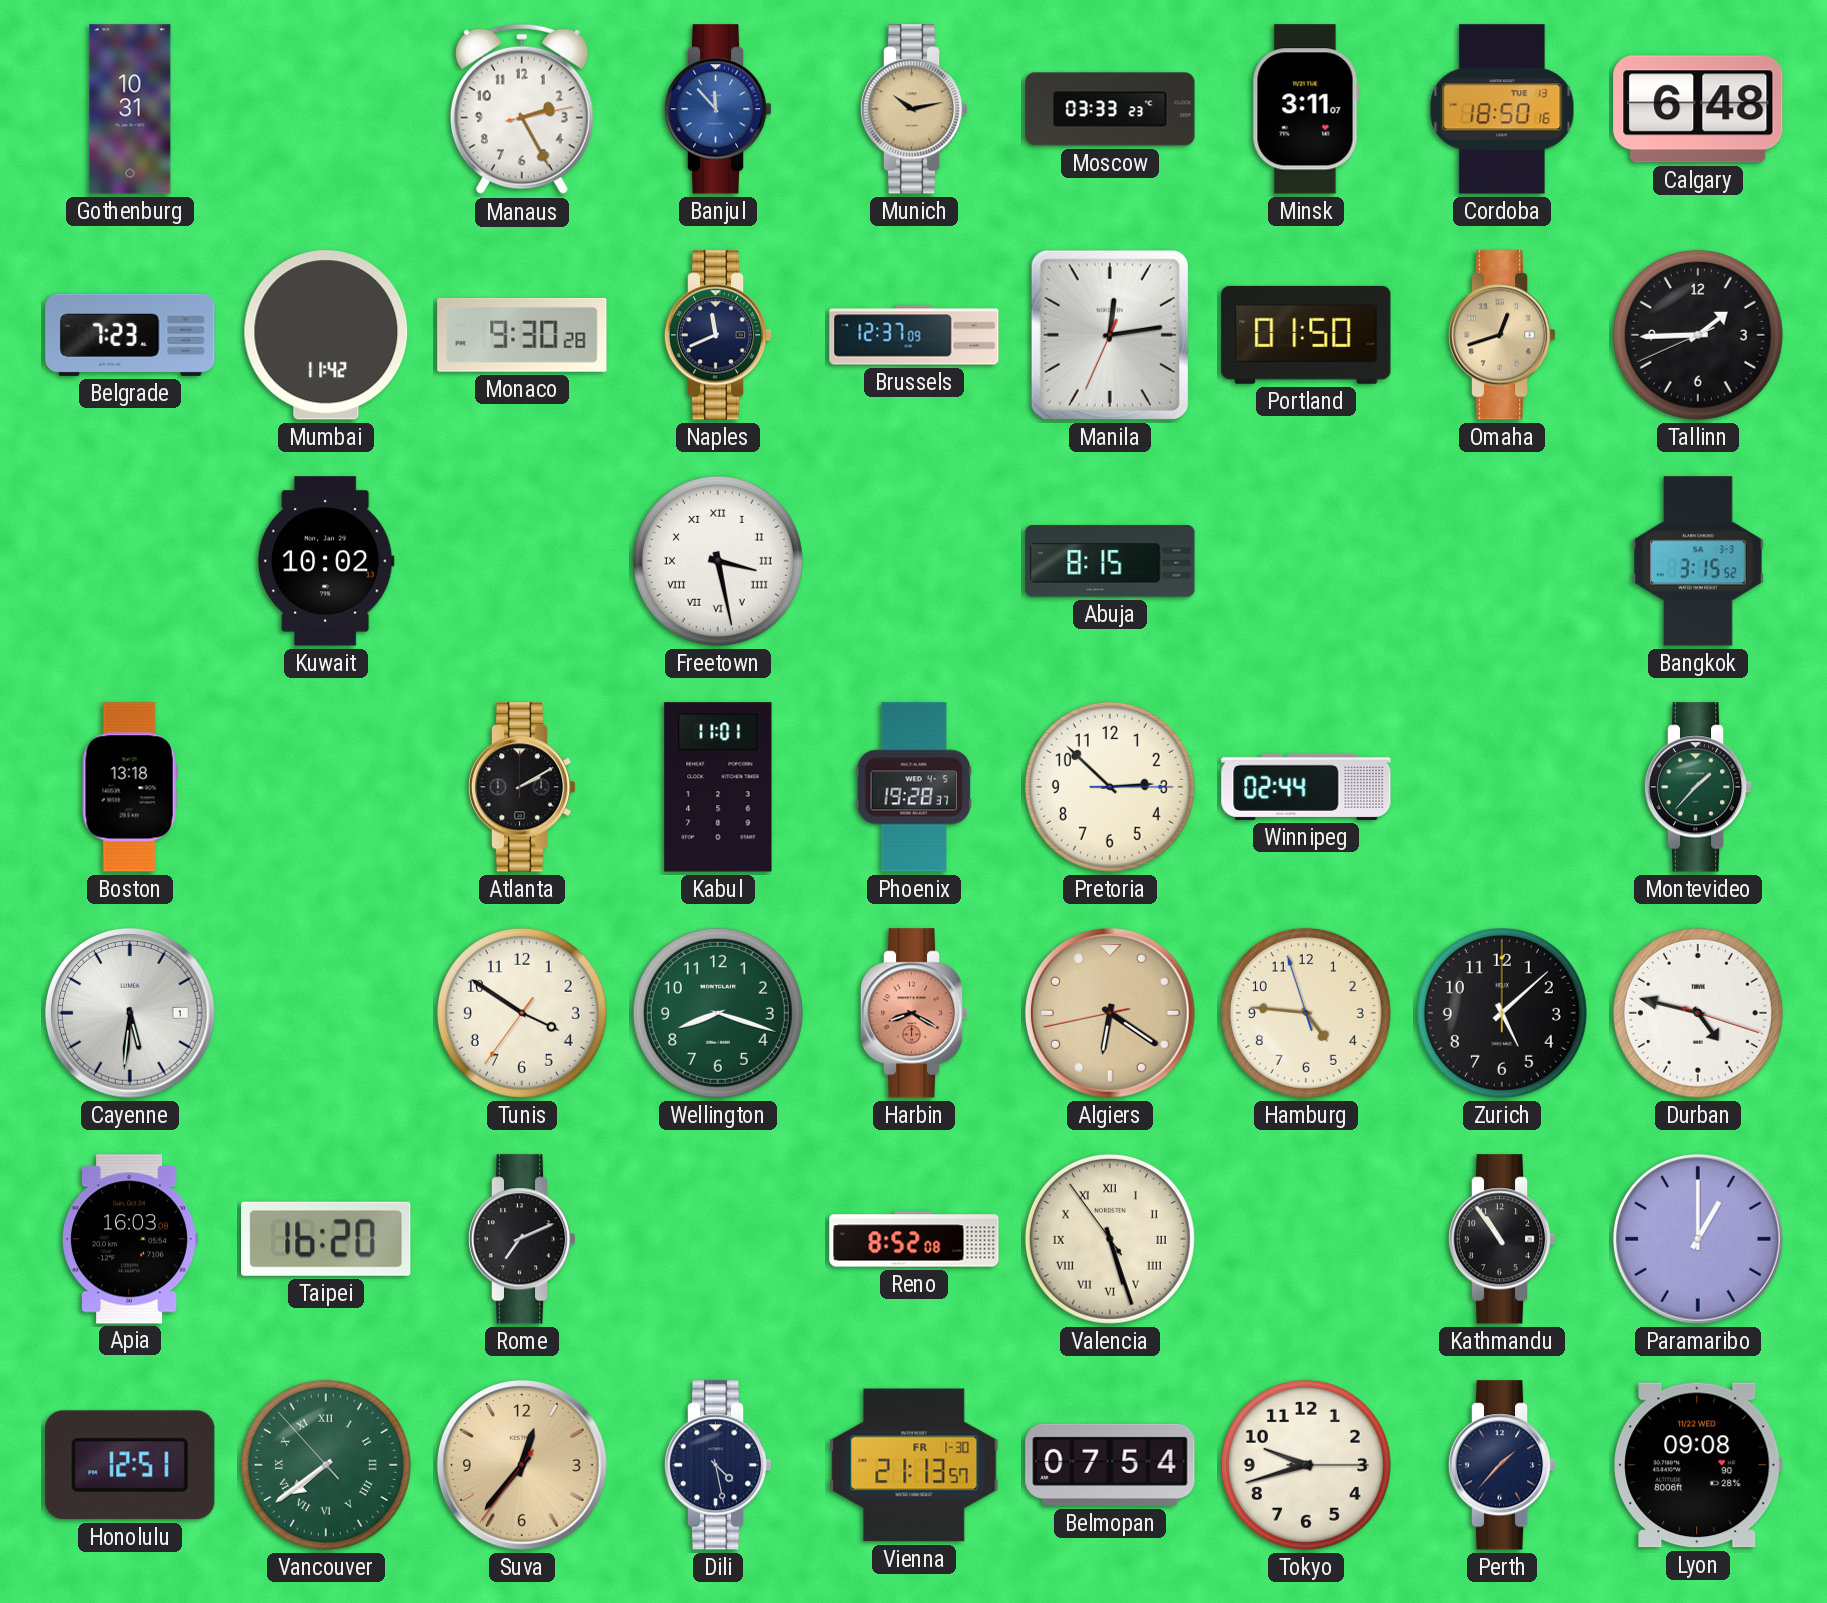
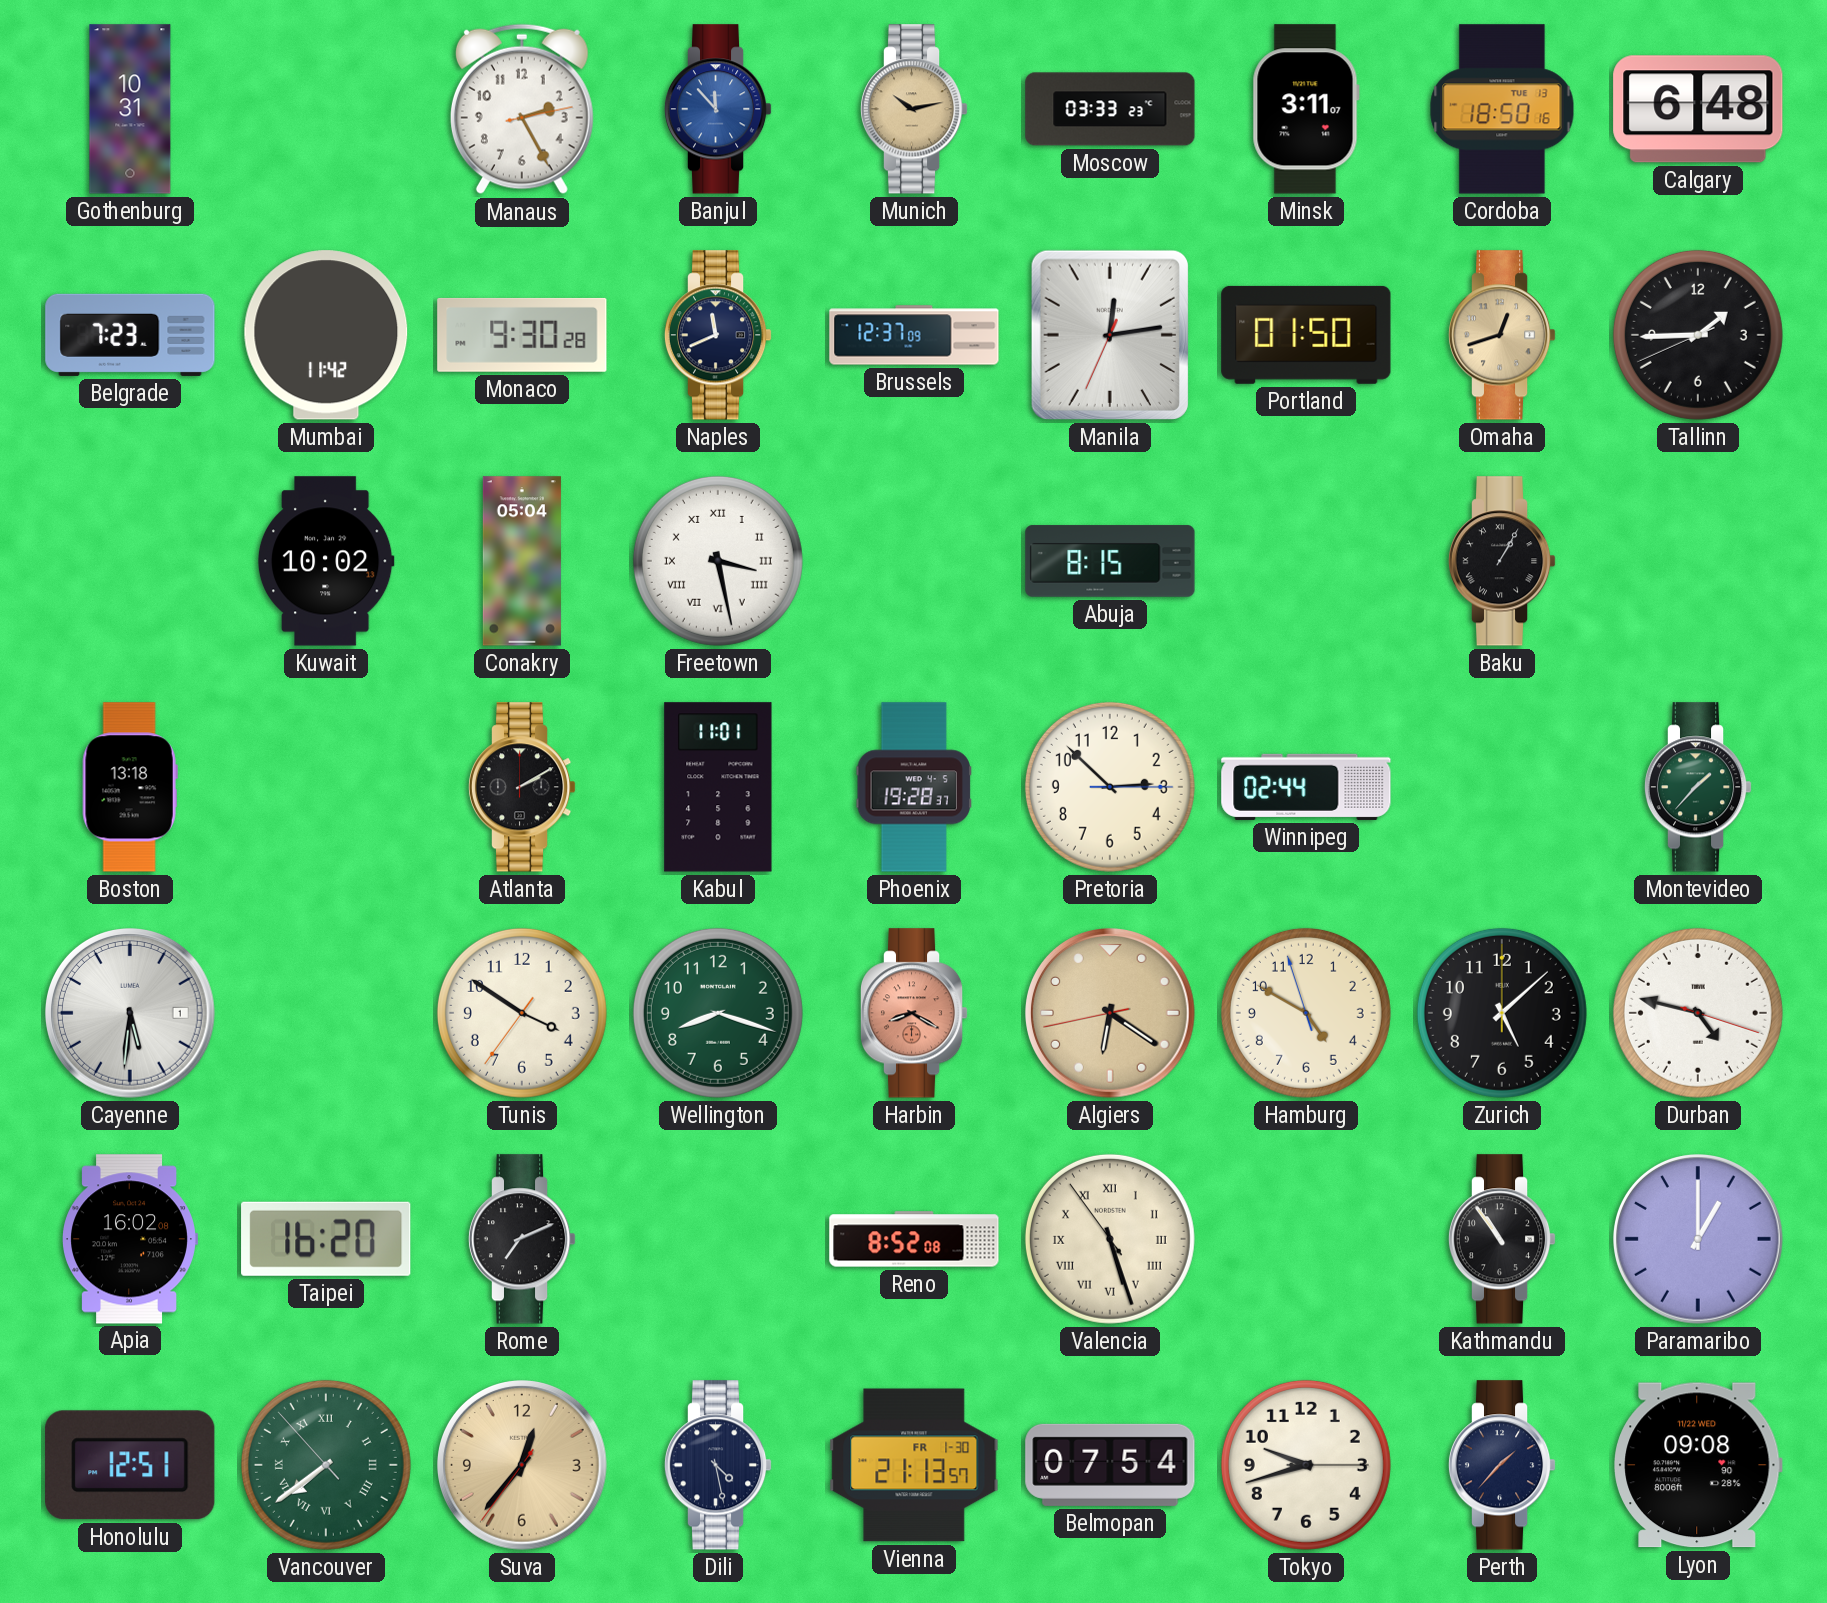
Conakry: none -> 05:04
Baku: none -> 1:05
Bangkok: 3:15 -> none
Hamburg: 4:45 -> 4:49
Apia: 16:03 -> 16:02
